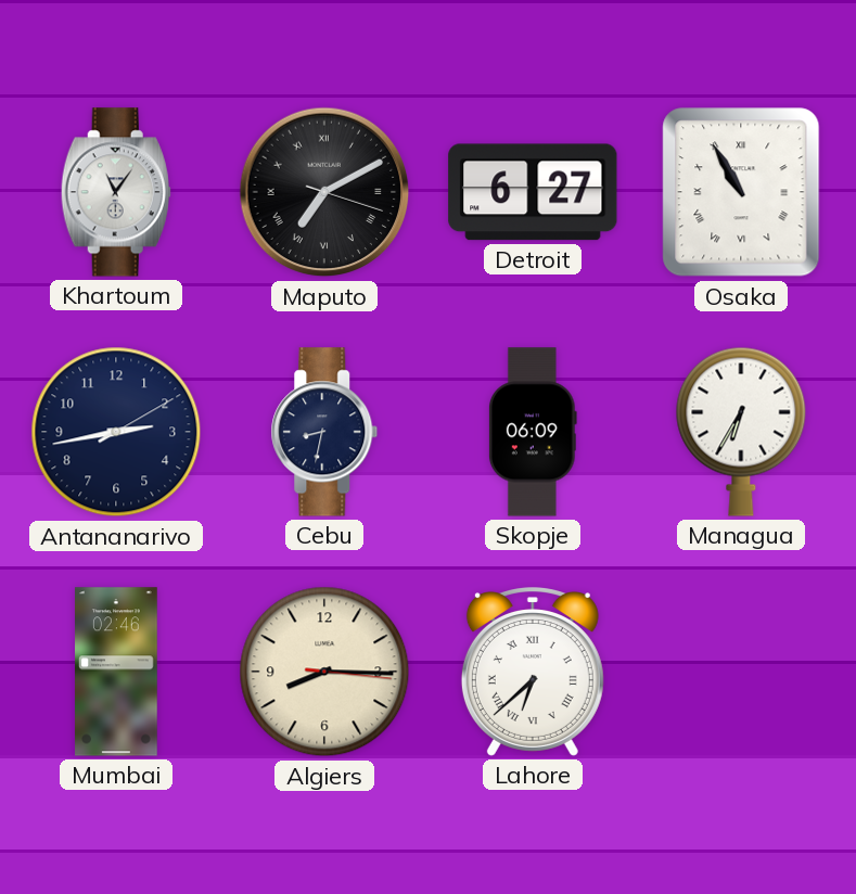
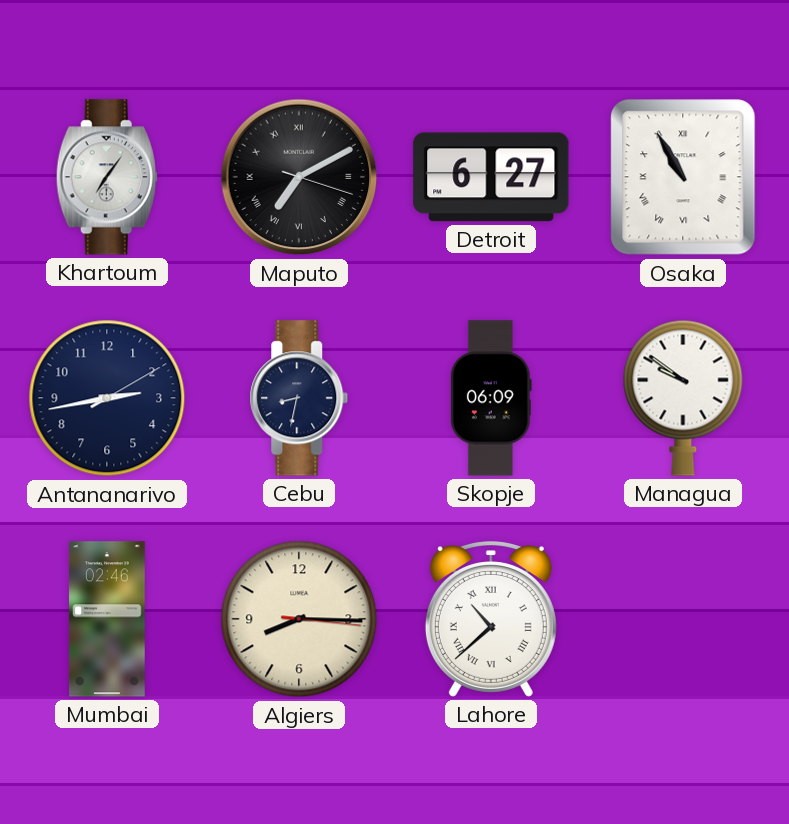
Khartoum: 11:06 -> 7:06
Managua: 6:35 -> 9:51
Lahore: 6:38 -> 10:38
